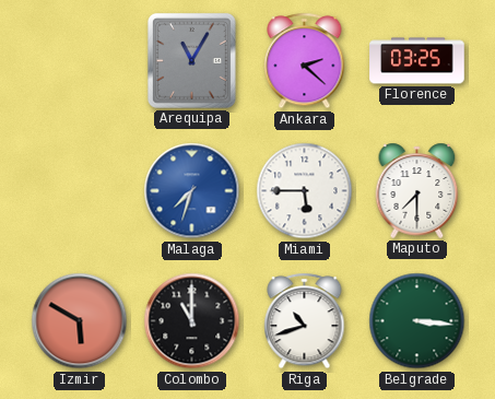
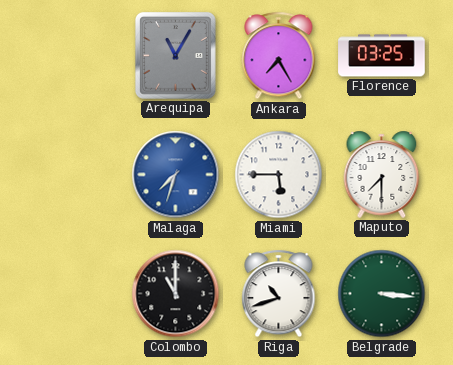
Ankara: 2:22 -> 7:25
Izmir: 5:50 -> none
